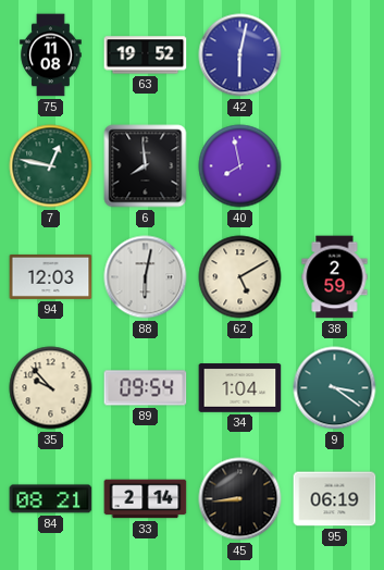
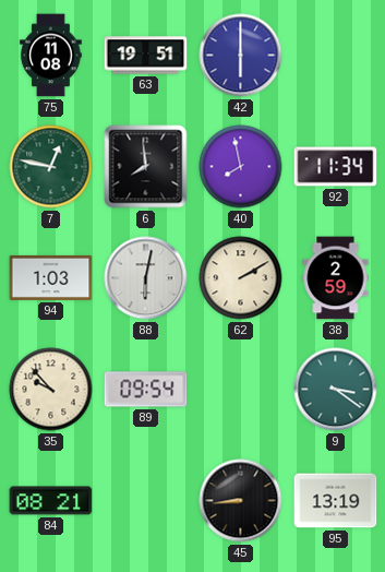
63: 19:52 -> 19:51
42: 6:02 -> 6:00
92: none -> 11:34
94: 12:03 -> 1:03
62: 5:10 -> 2:10
34: 1:04 -> none
33: 2:14 -> none
95: 06:19 -> 13:19
